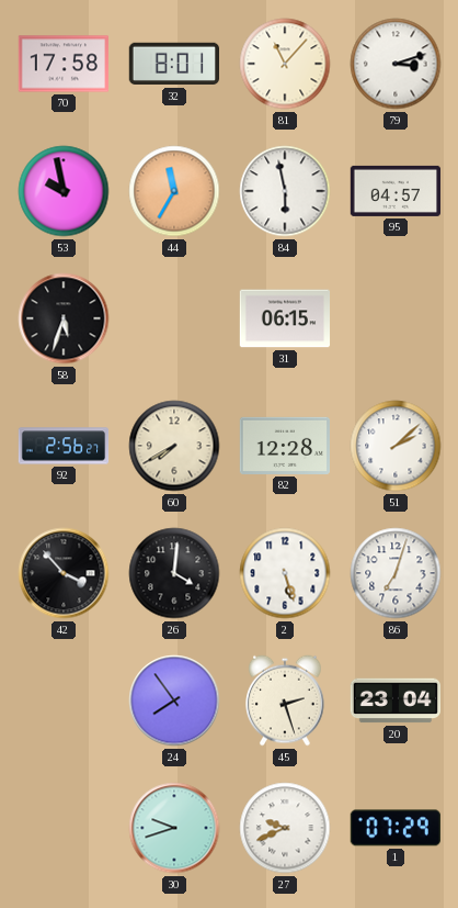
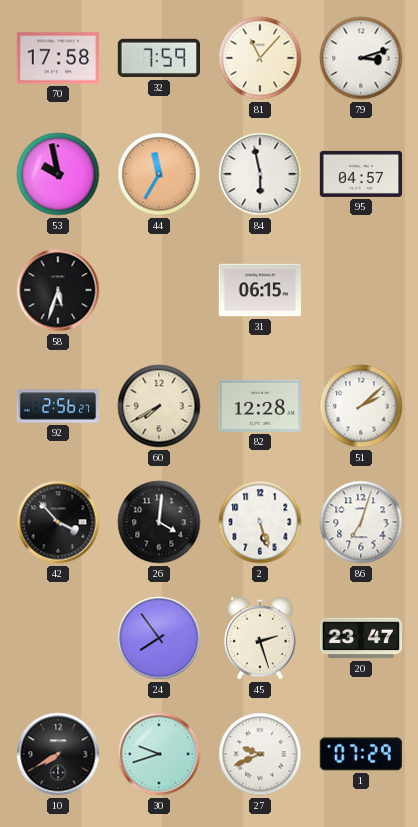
32: 8:01 -> 7:59
20: 23:04 -> 23:47
10: none -> 7:40
